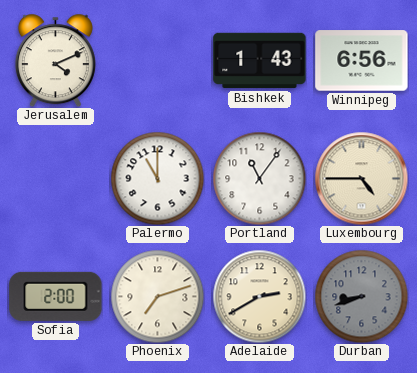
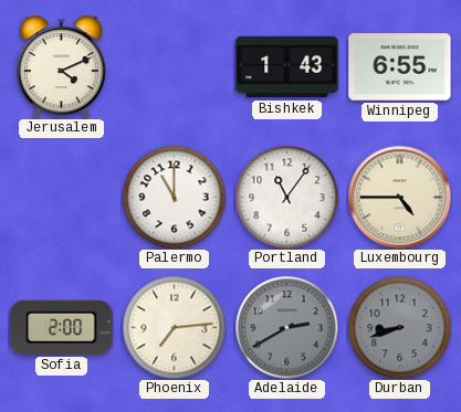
Winnipeg: 6:56 -> 6:55
Phoenix: 7:12 -> 7:14
Adelaide dial: cream -> grey
